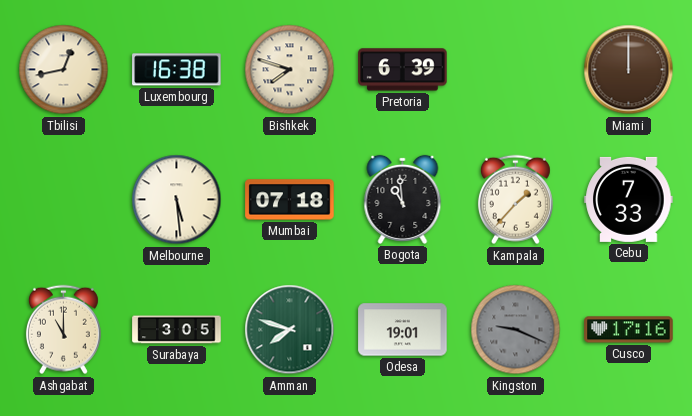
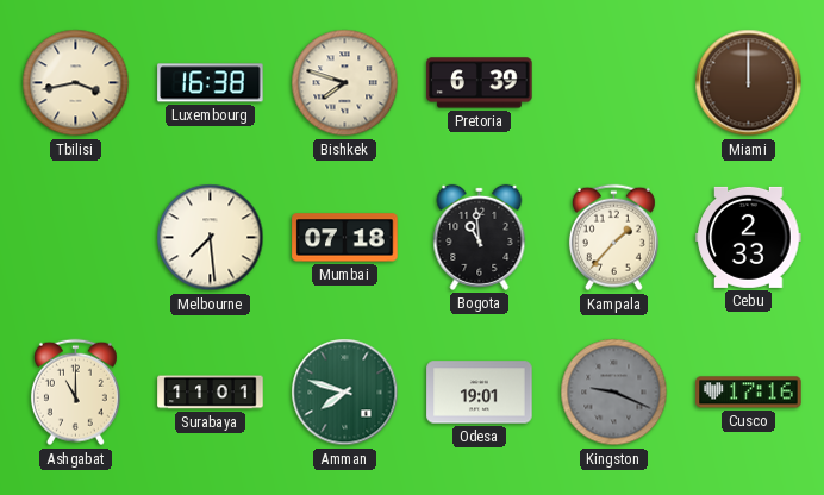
Tbilisi: 12:43 -> 3:43
Melbourne: 5:29 -> 7:29
Cebu: 7:33 -> 2:33
Surabaya: 3:05 -> 11:01
